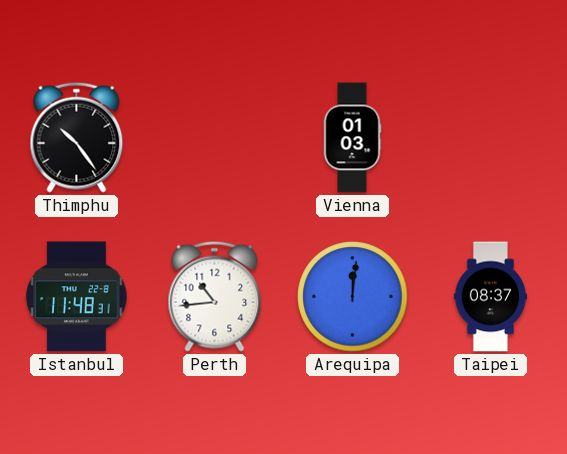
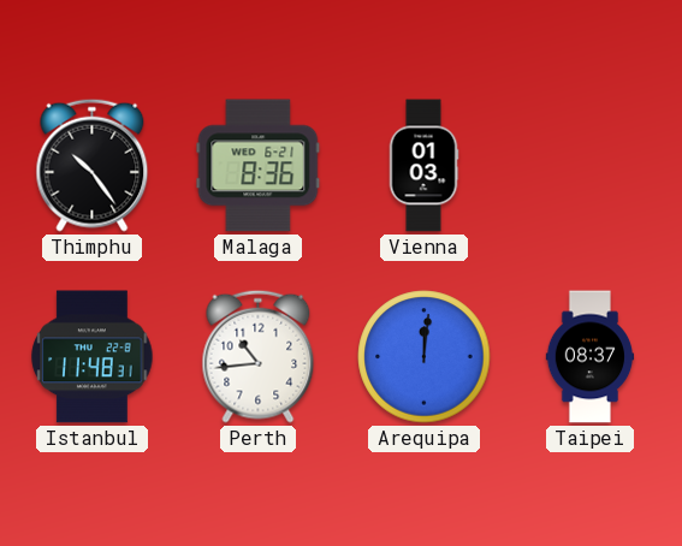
Malaga: none -> 8:36
